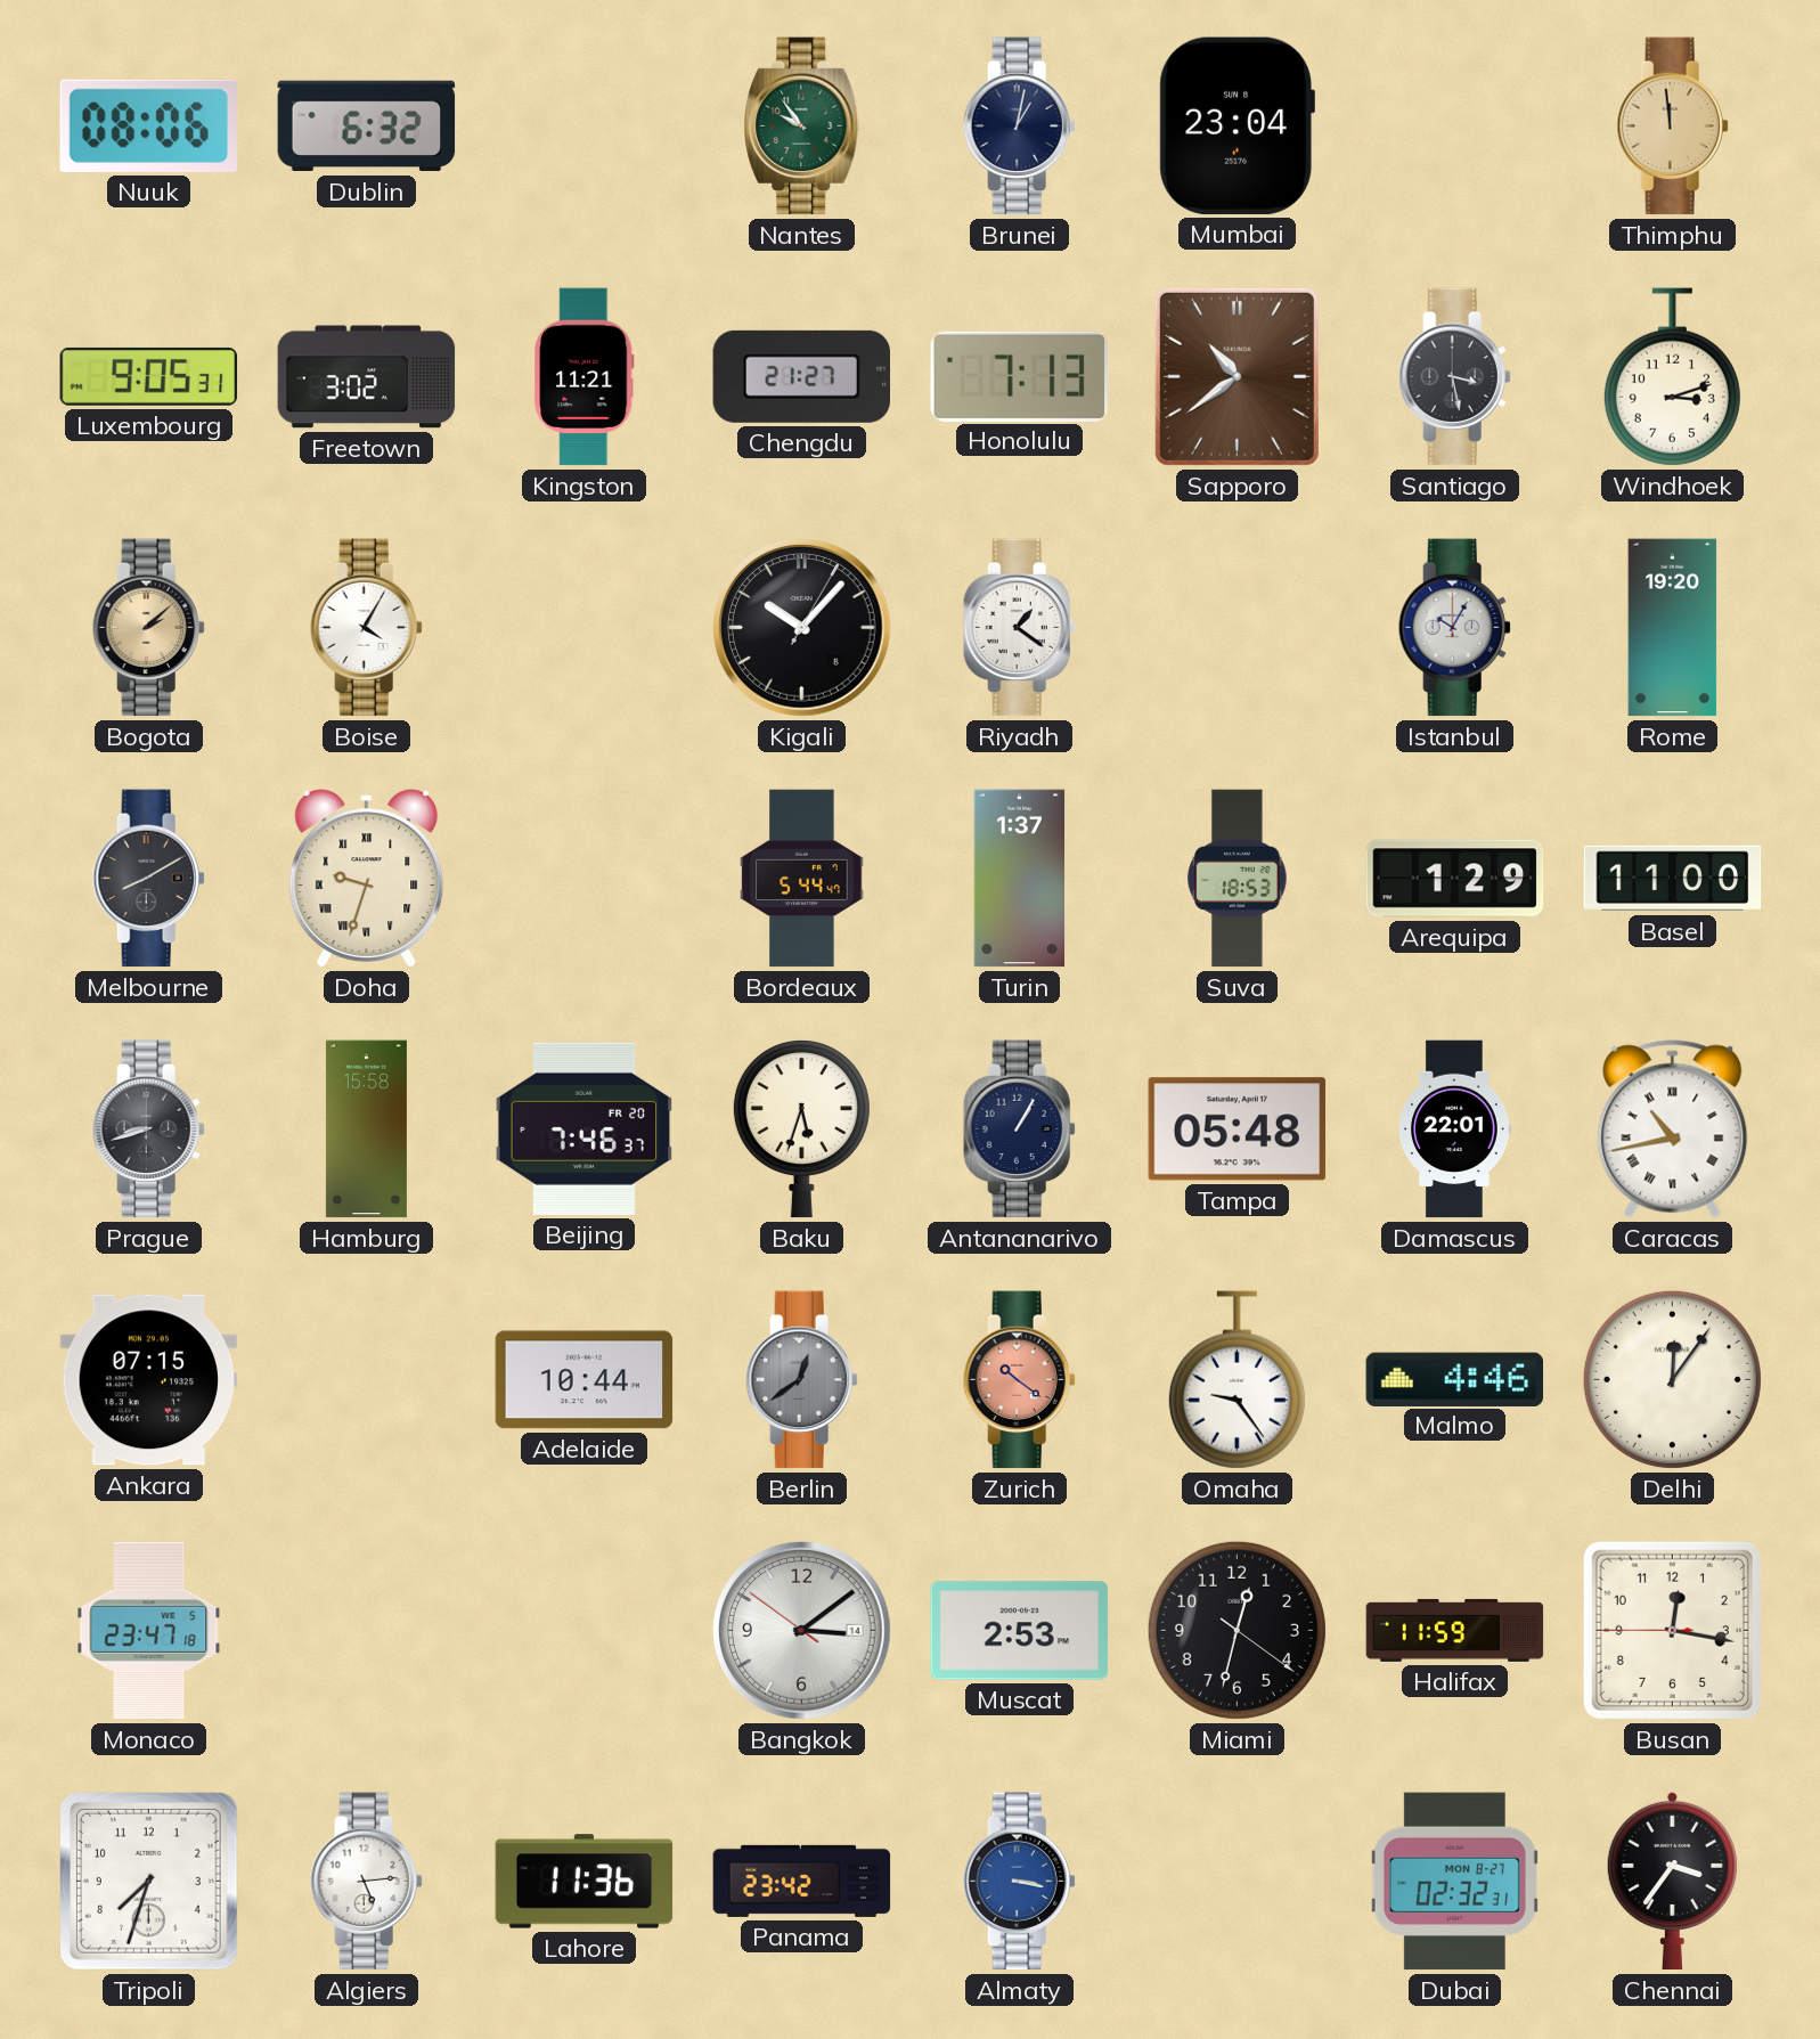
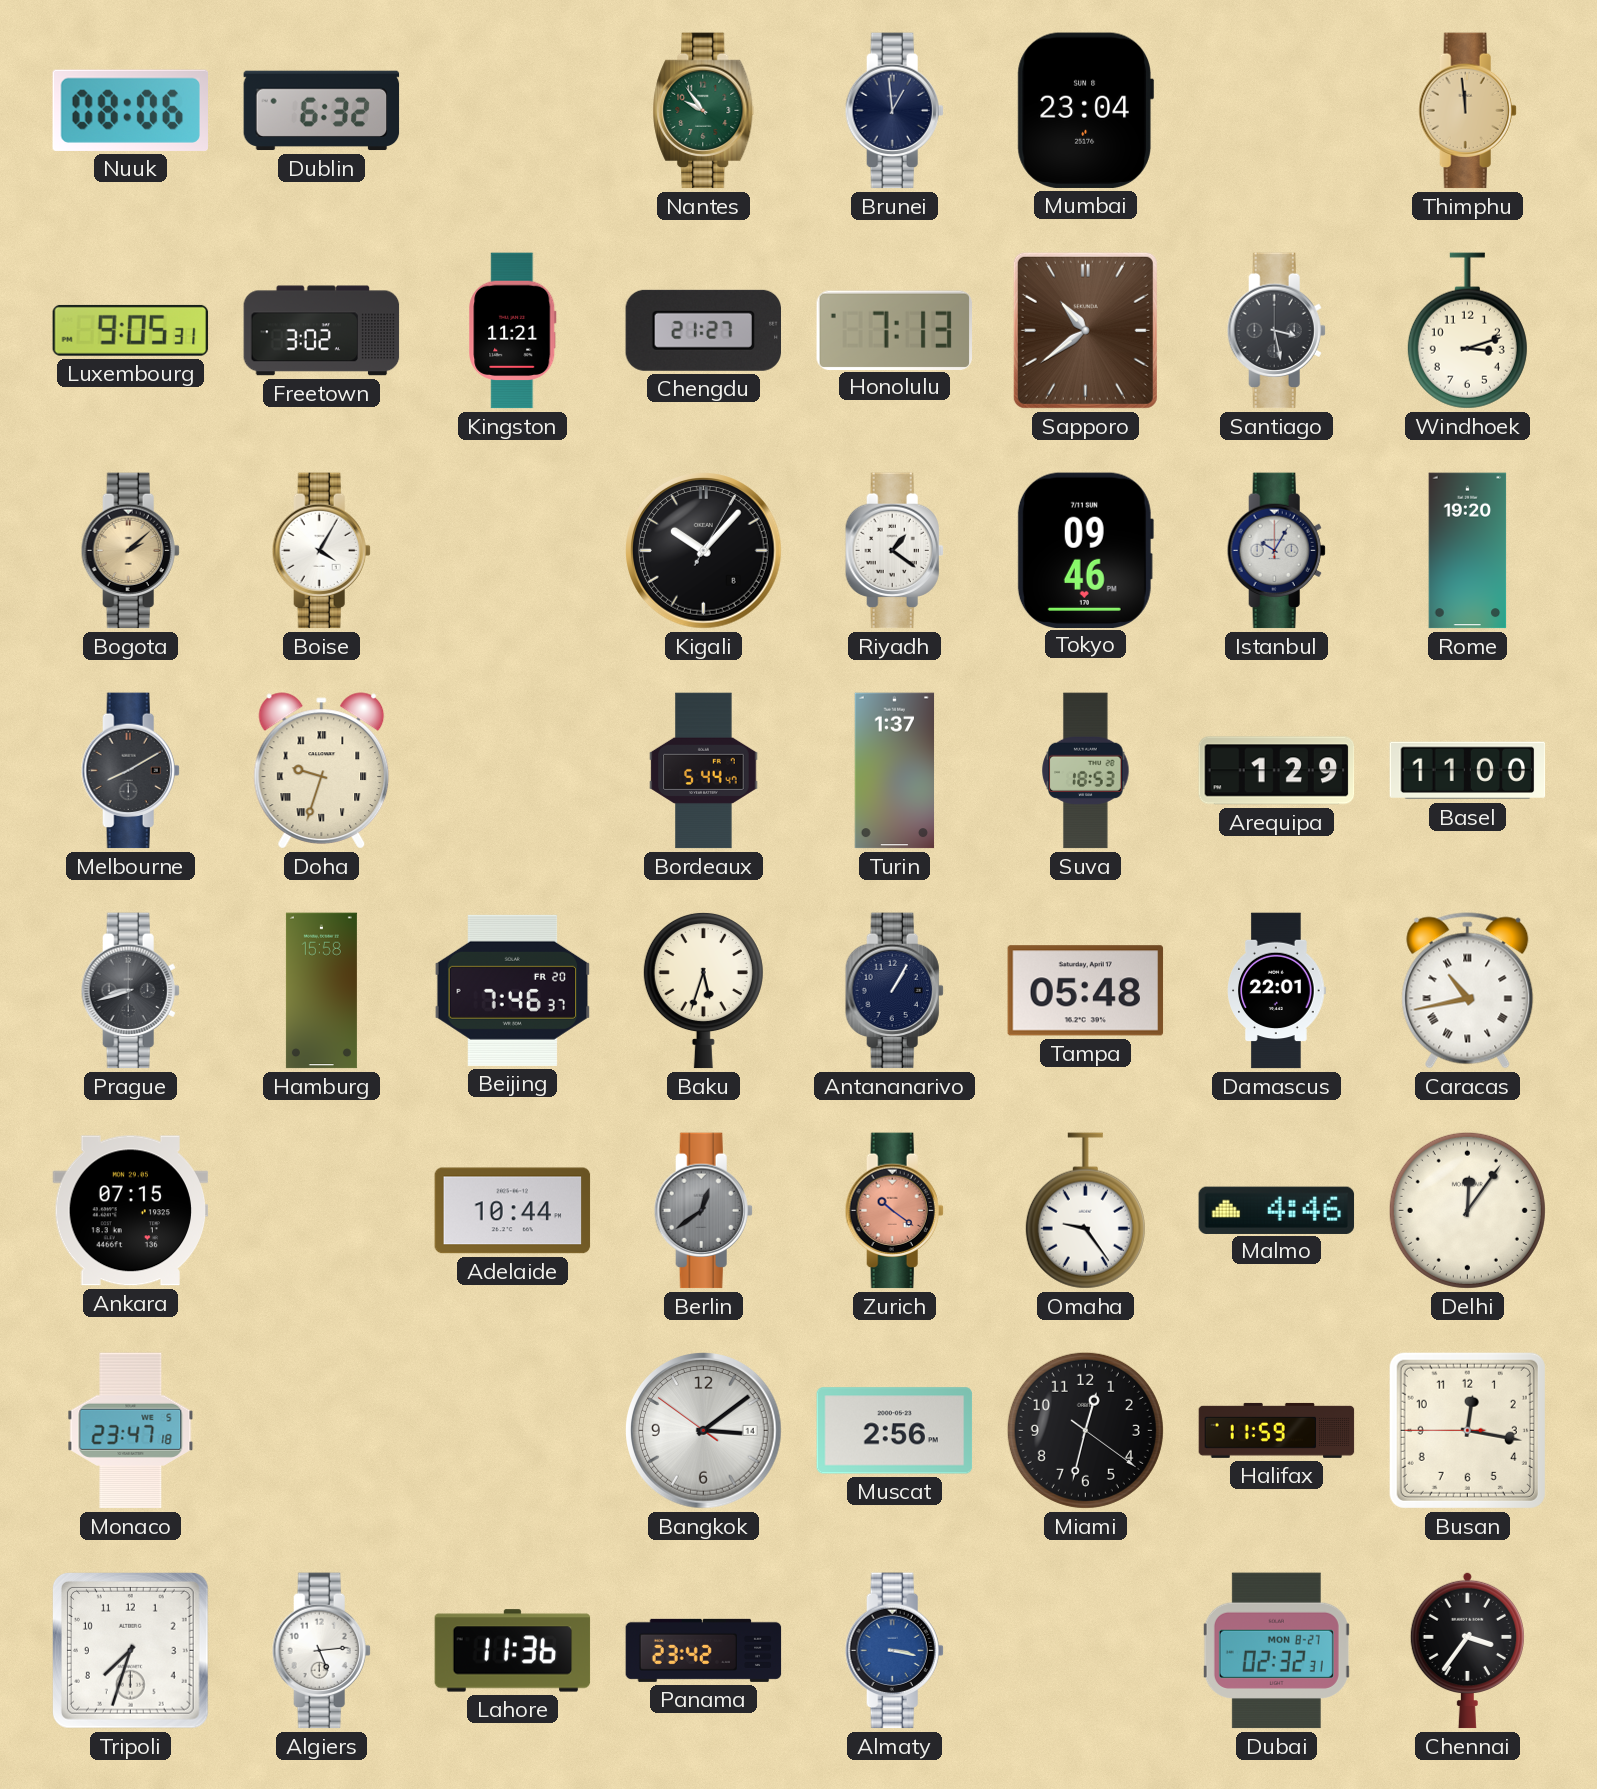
Brunei: 1:02 -> 12:59
Tokyo: none -> 09:46
Muscat: 2:53 -> 2:56
